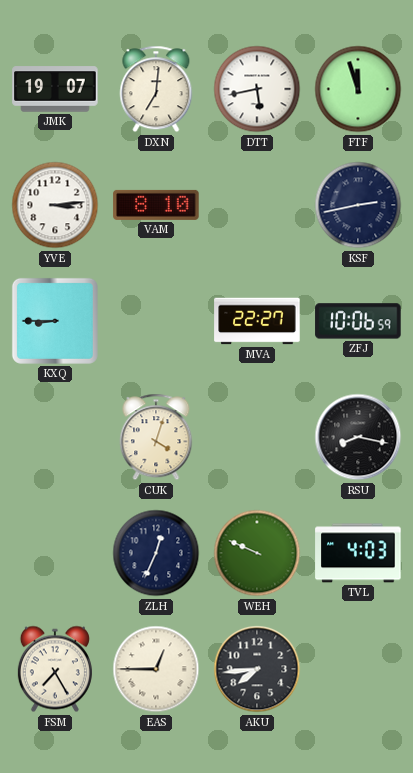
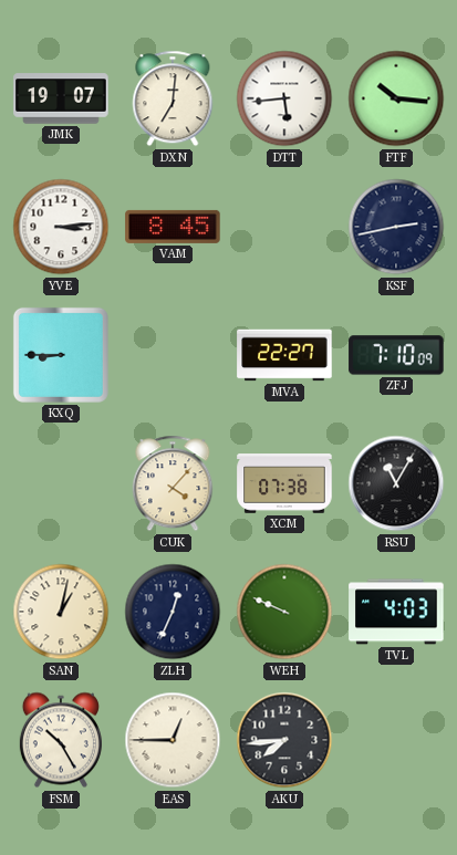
DTT: 5:43 -> 5:44
FTF: 11:57 -> 10:16
VAM: 8:10 -> 8:45
ZFJ: 10:06 -> 7:10
CUK: 4:03 -> 4:07
XCM: none -> 07:38
RSU: 8:17 -> 11:05
SAN: none -> 1:02
FSM: 7:25 -> 10:25
